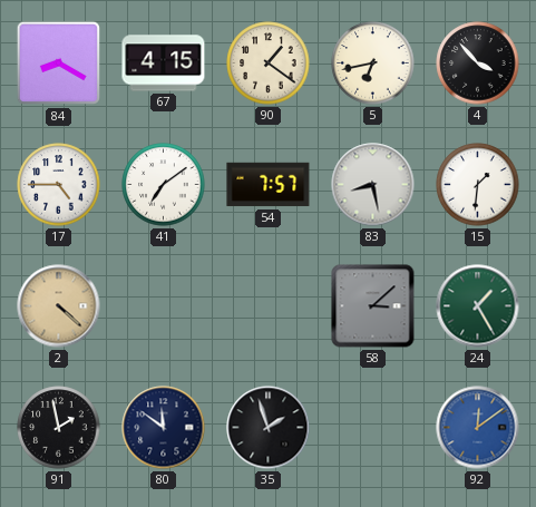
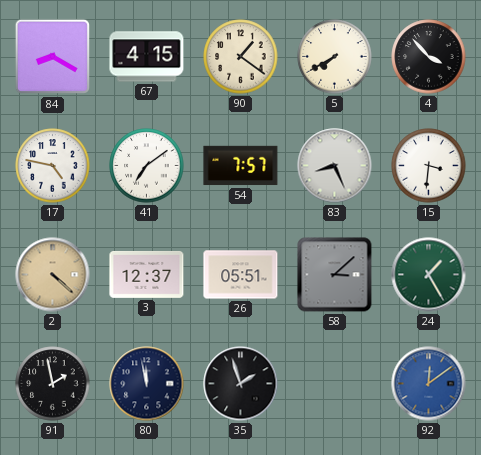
5: 6:43 -> 7:40
17: 4:45 -> 4:47
83: 8:28 -> 8:26
15: 1:31 -> 3:31
3: none -> 12:37
26: none -> 05:51
80: 11:51 -> 11:58
